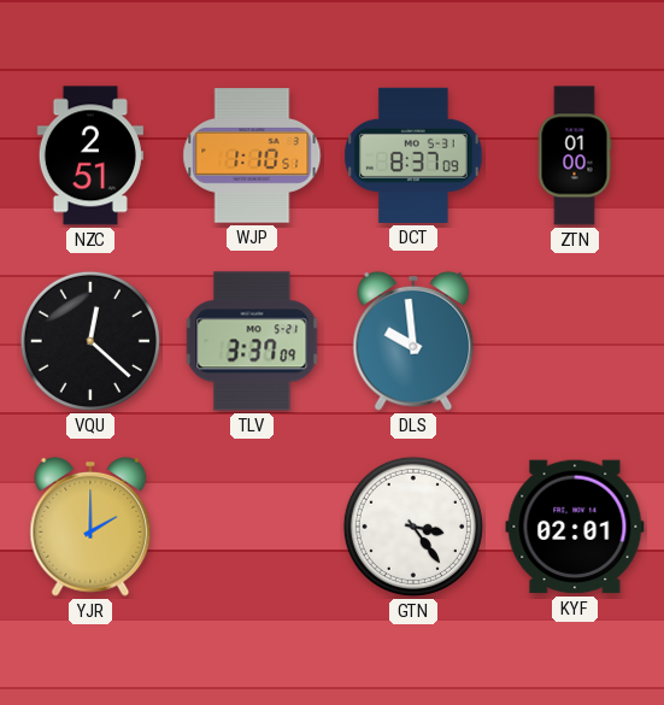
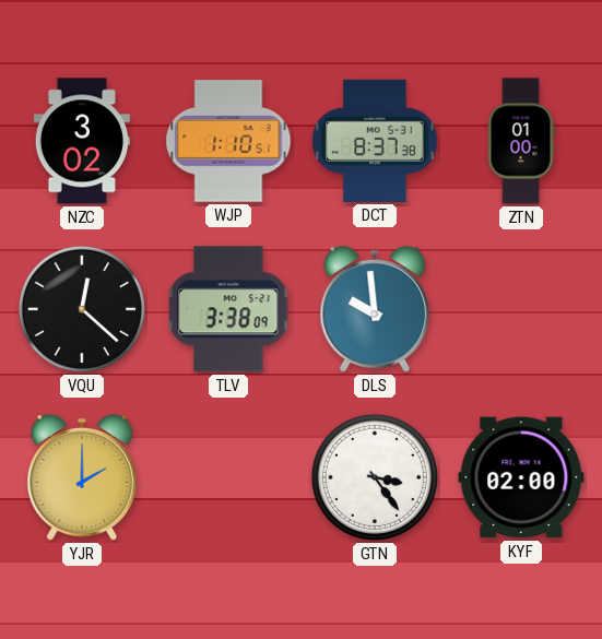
NZC: 2:51 -> 3:02
DCT: 8:37:09 -> 8:37:38
TLV: 3:37 -> 3:38
KYF: 02:01 -> 02:00
